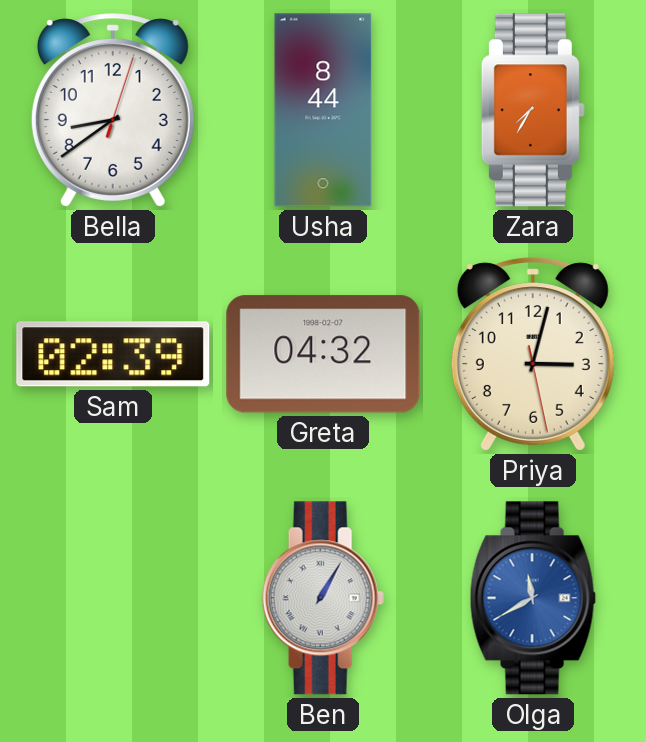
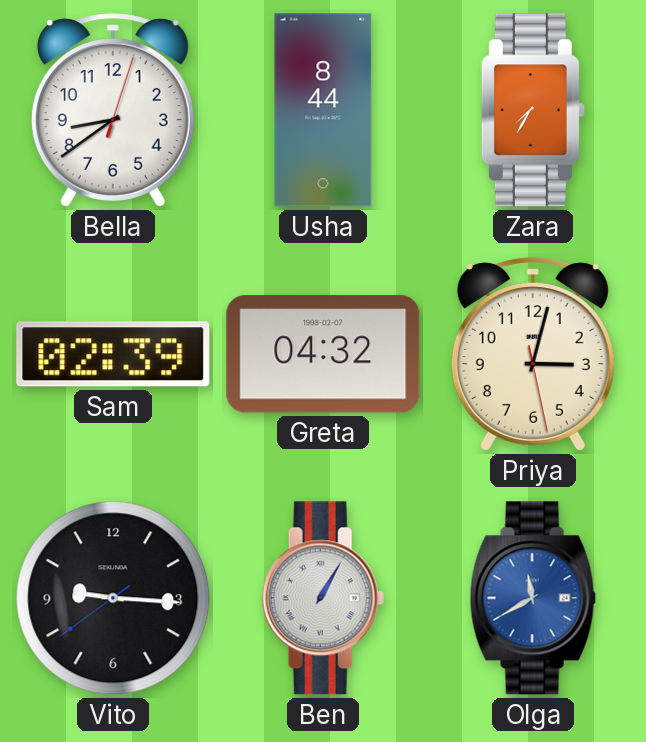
Vito: none -> 9:15
